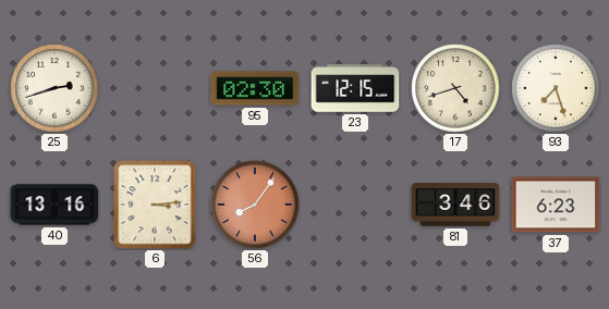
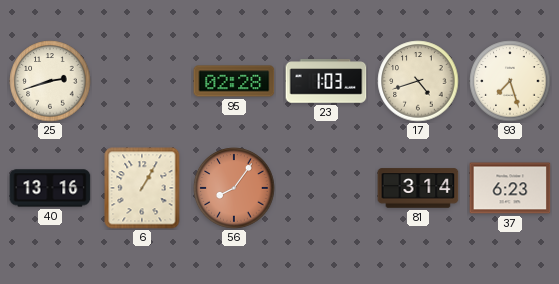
95: 02:30 -> 02:28
23: 12:15 -> 1:03
6: 3:14 -> 1:05
81: 3:46 -> 3:14
